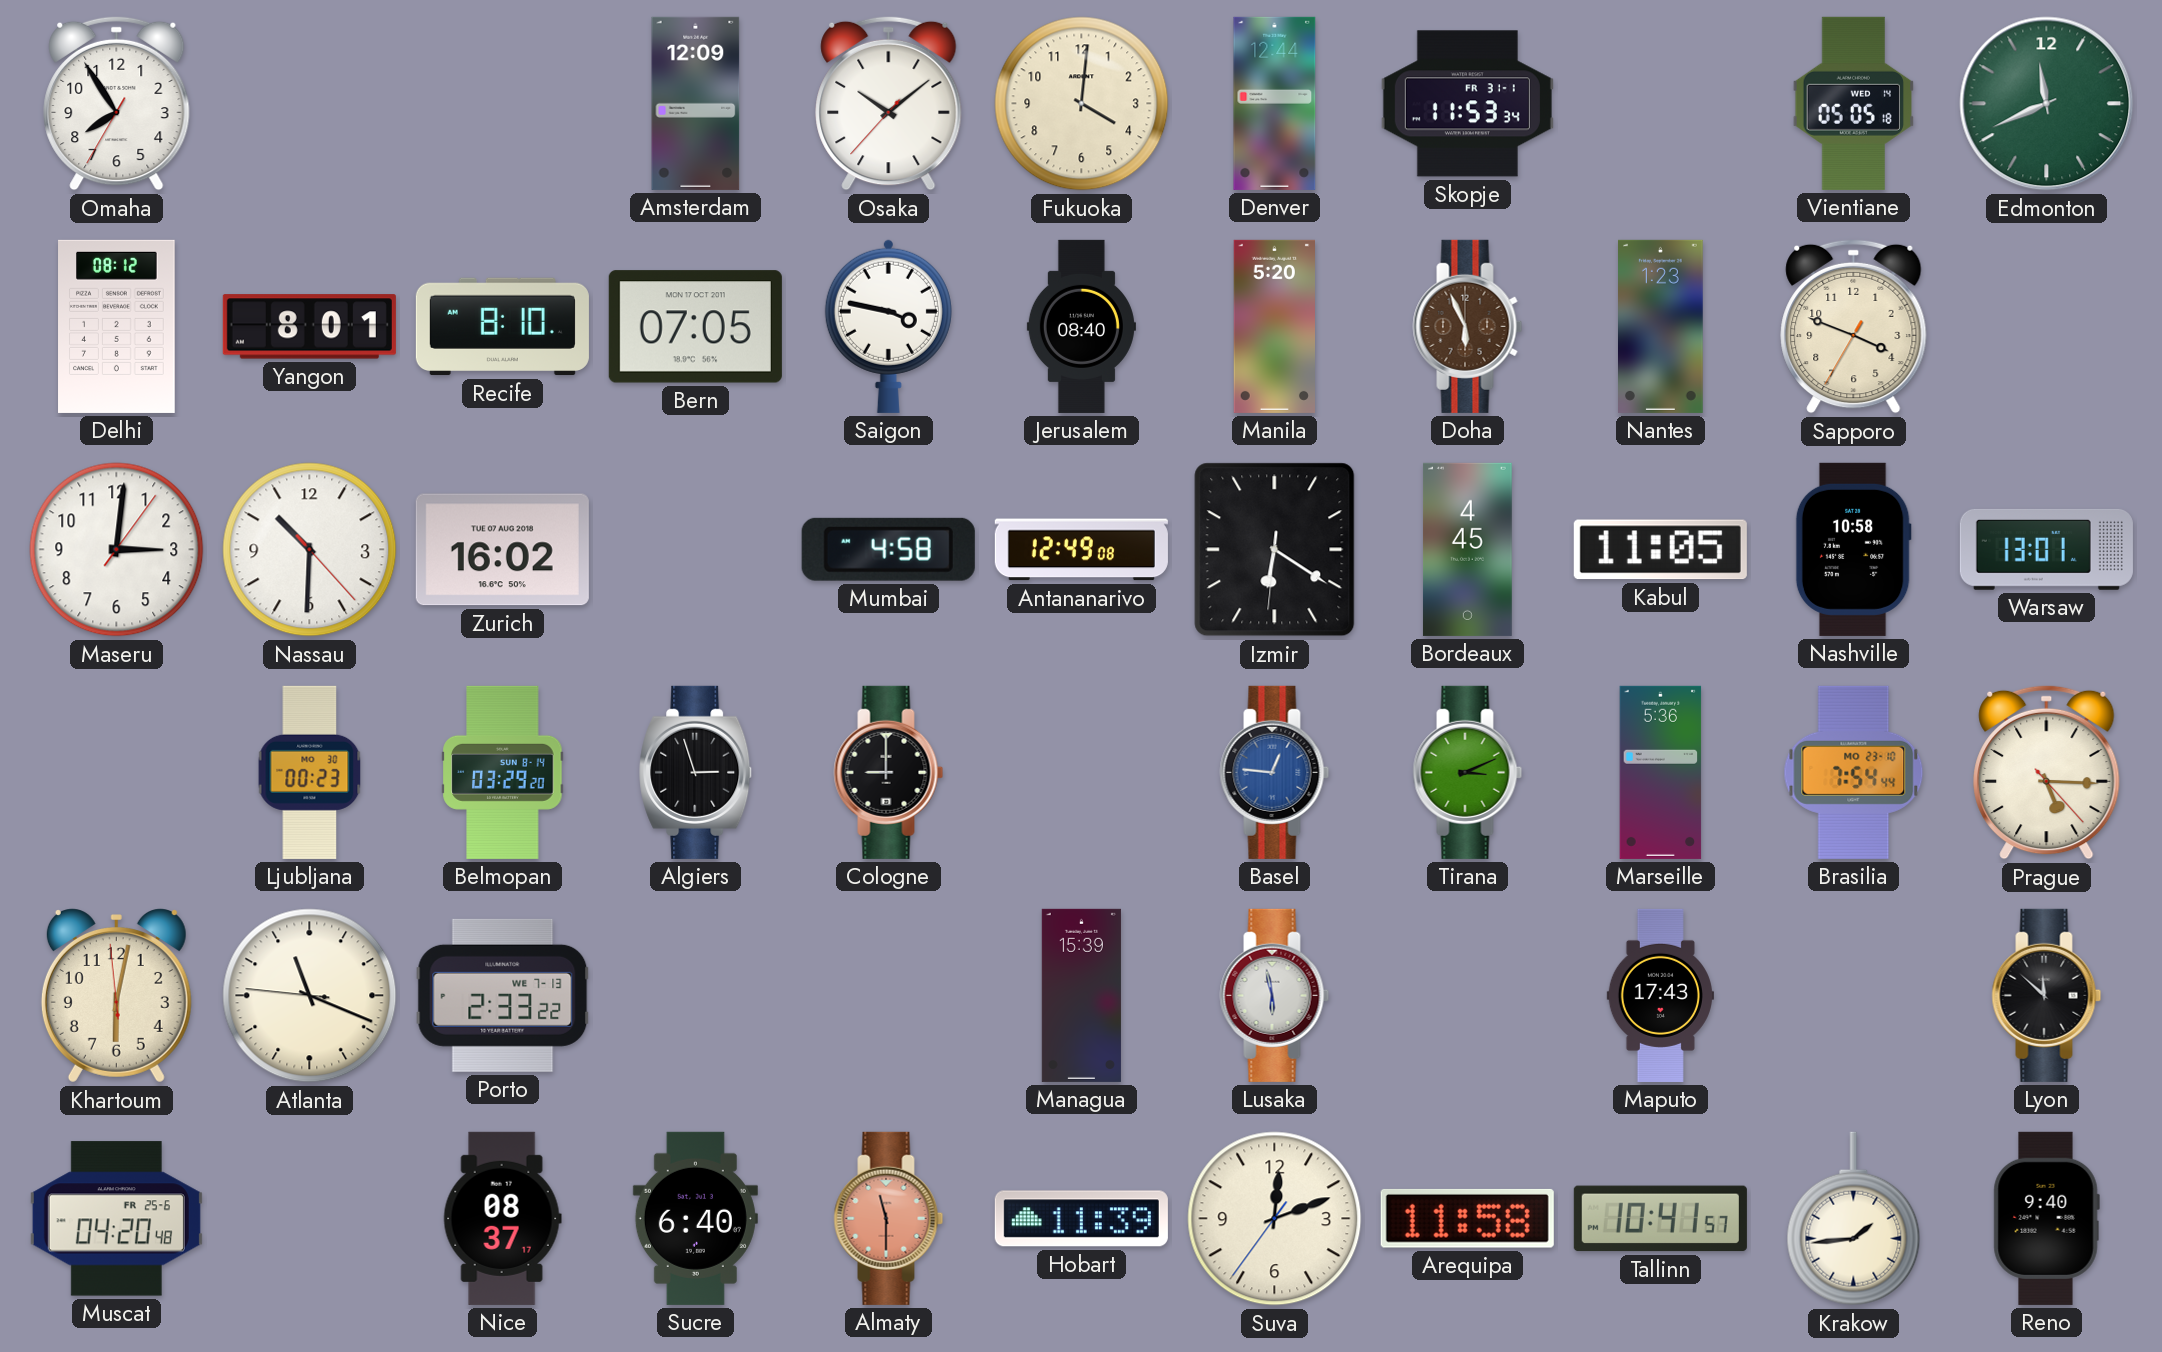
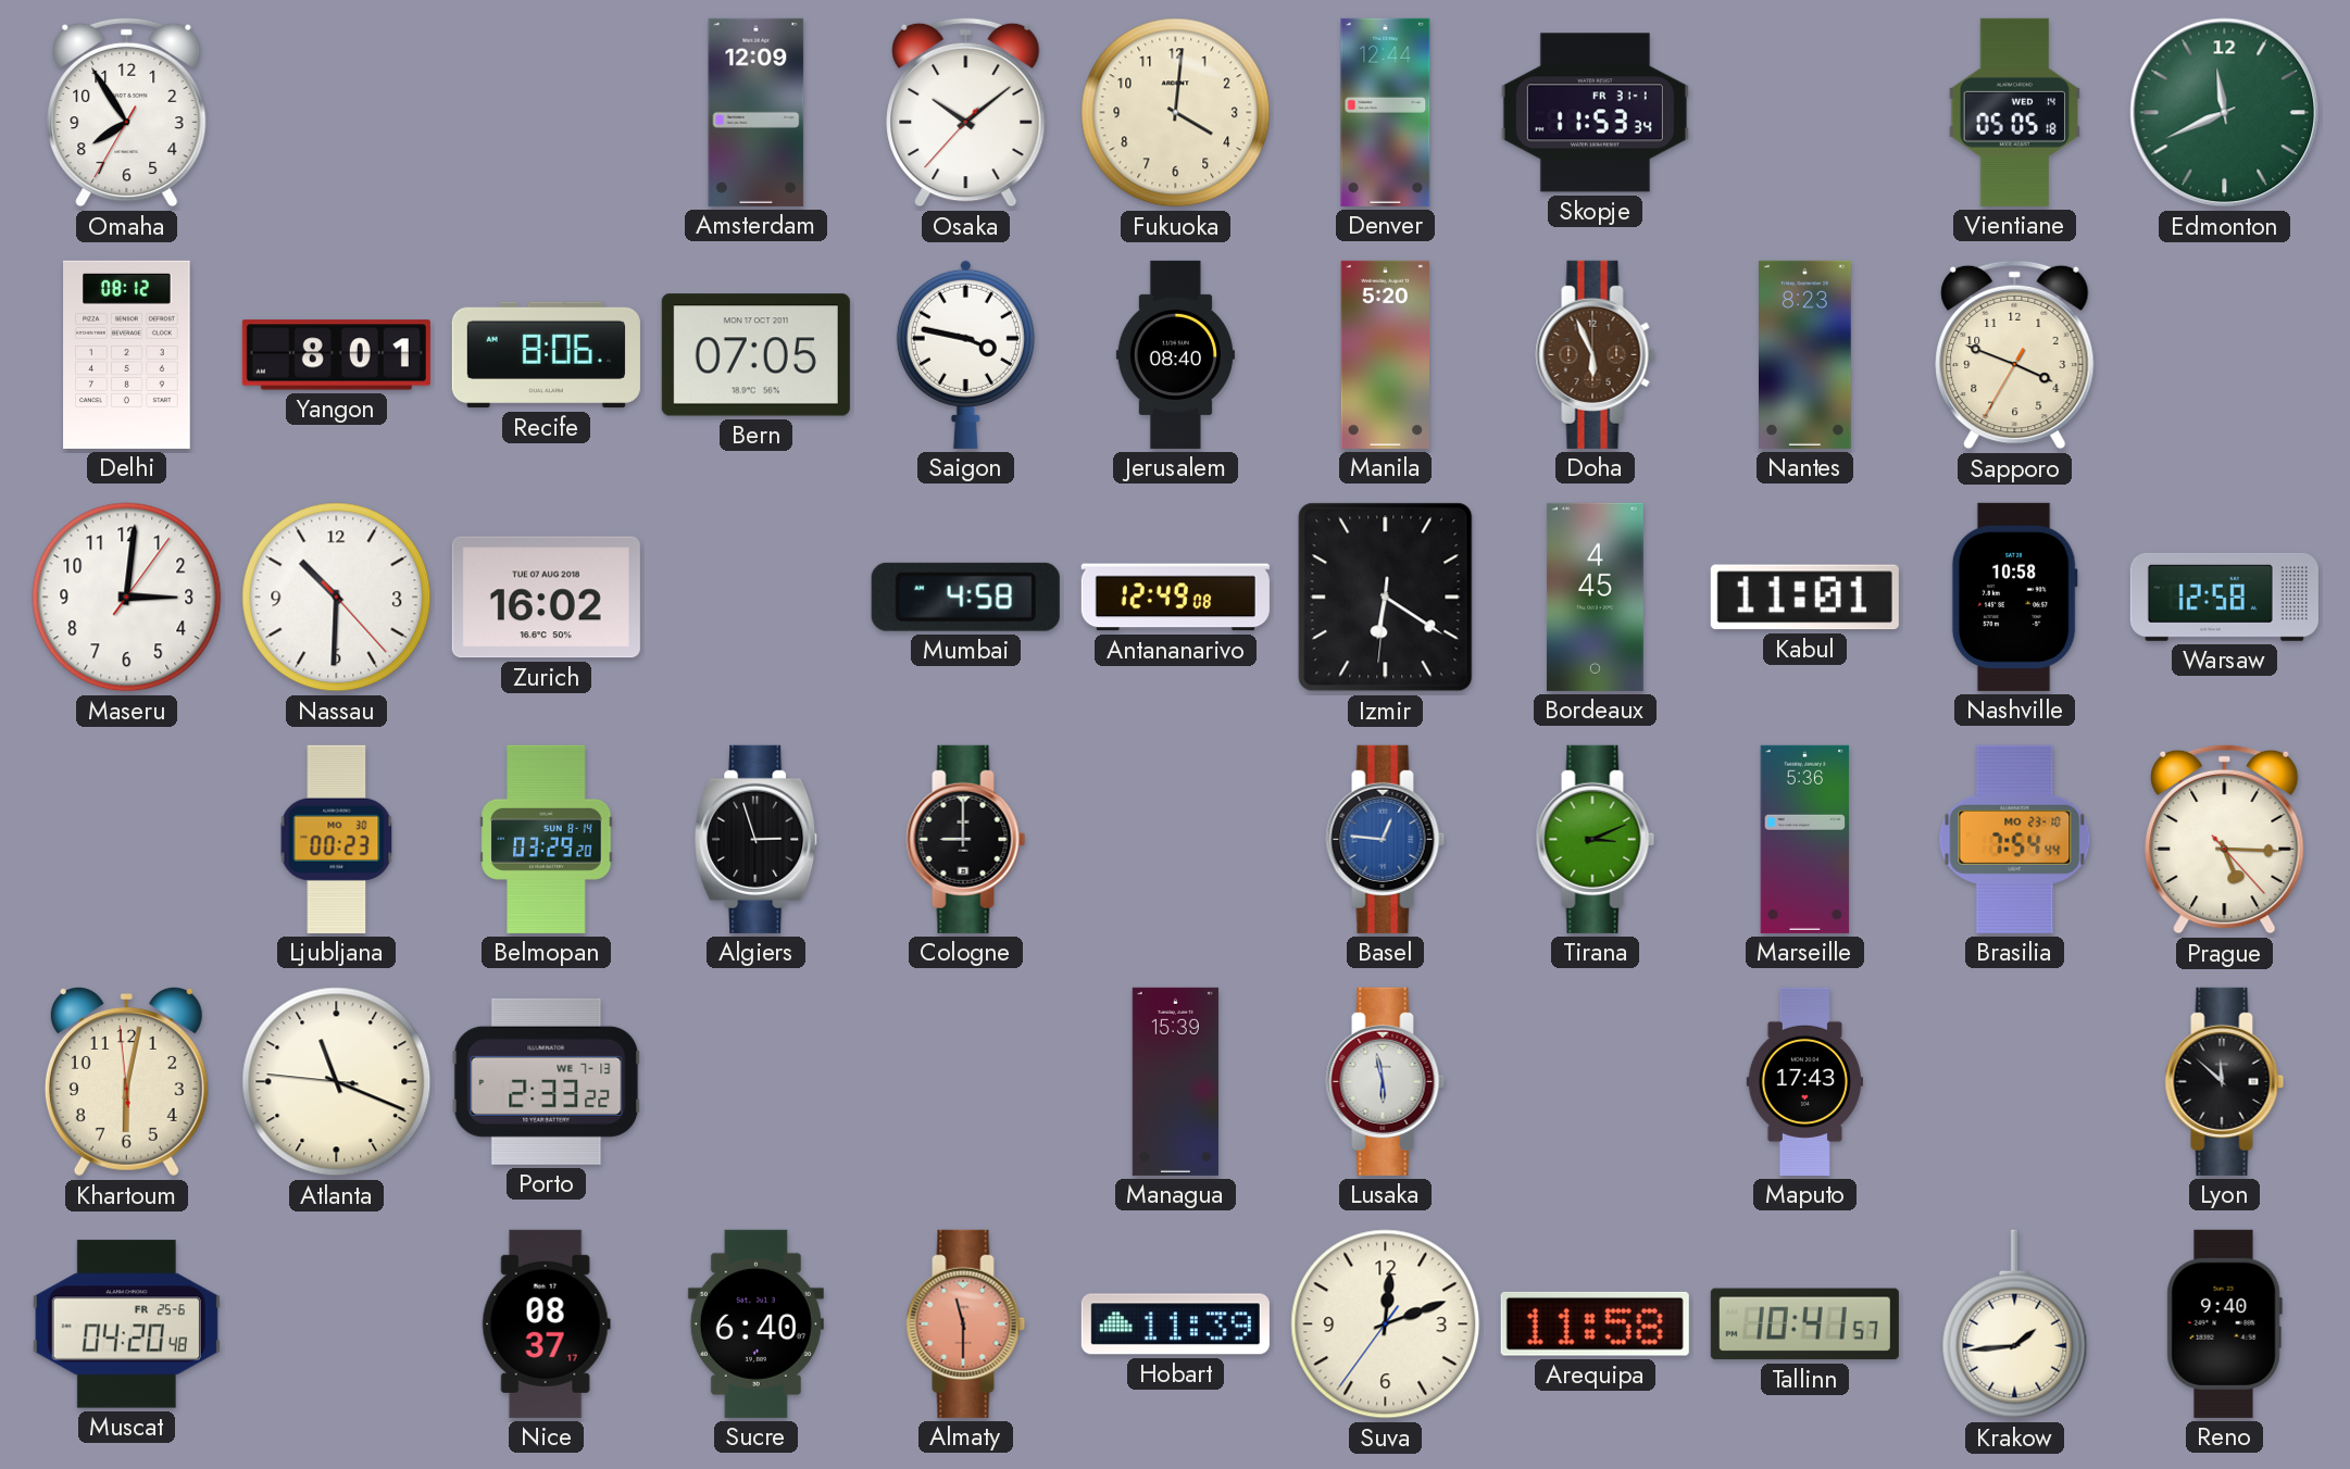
Recife: 8:10 -> 8:06
Nantes: 1:23 -> 8:23
Kabul: 11:05 -> 11:01
Warsaw: 13:01 -> 12:58
